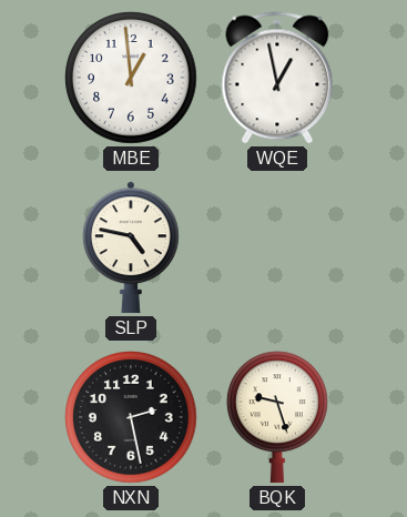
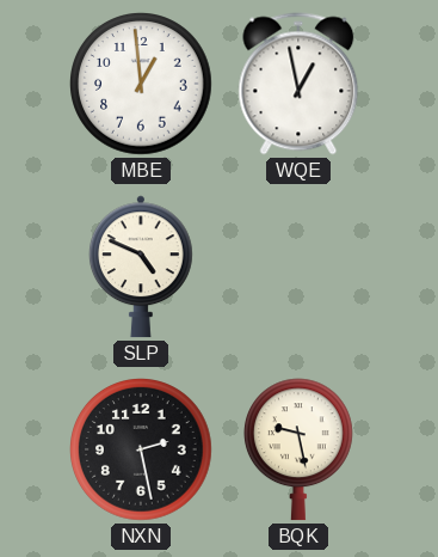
SLP: 4:47 -> 4:49
BQK: 9:27 -> 9:28
